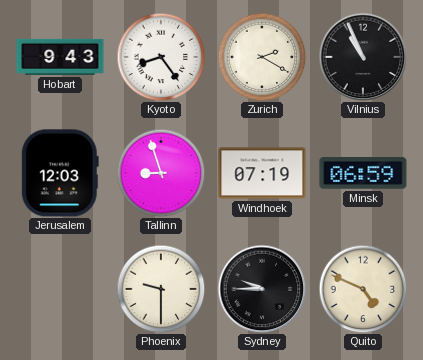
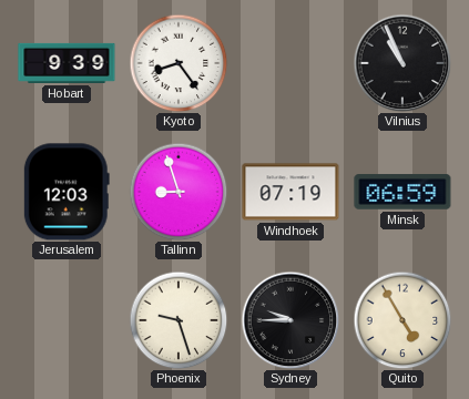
Hobart: 9:43 -> 9:39
Zurich: 2:20 -> none
Phoenix: 9:30 -> 9:27
Quito: 4:49 -> 4:55
